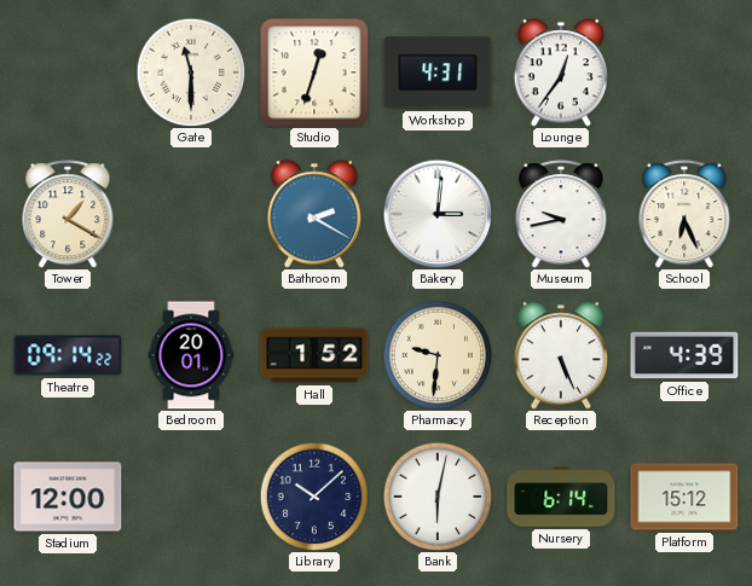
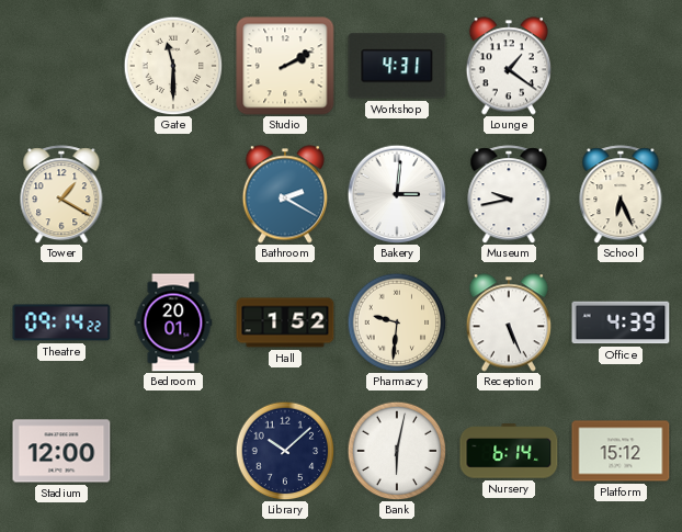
Studio: 12:33 -> 2:10
Lounge: 12:36 -> 1:21
